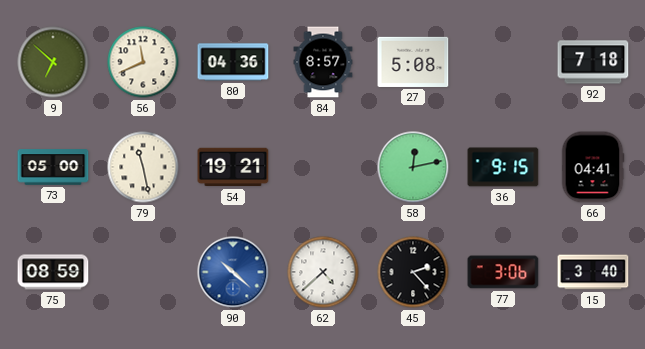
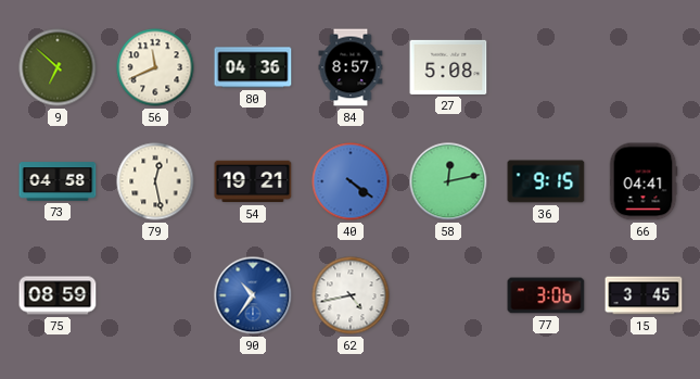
92: 7:18 -> none
73: 05:00 -> 04:58
79: 11:28 -> 12:28
40: none -> 4:21
90: 10:22 -> 10:36
62: 4:38 -> 4:43
45: 2:23 -> none
15: 3:40 -> 3:45
